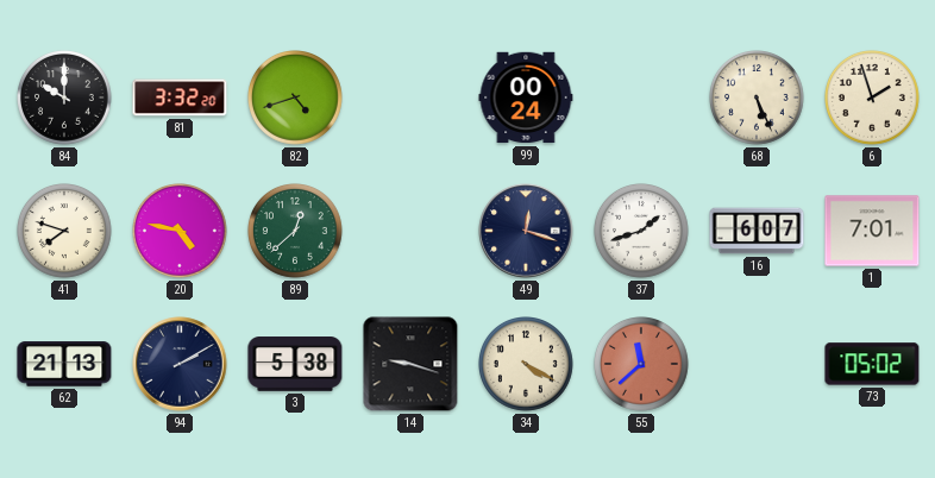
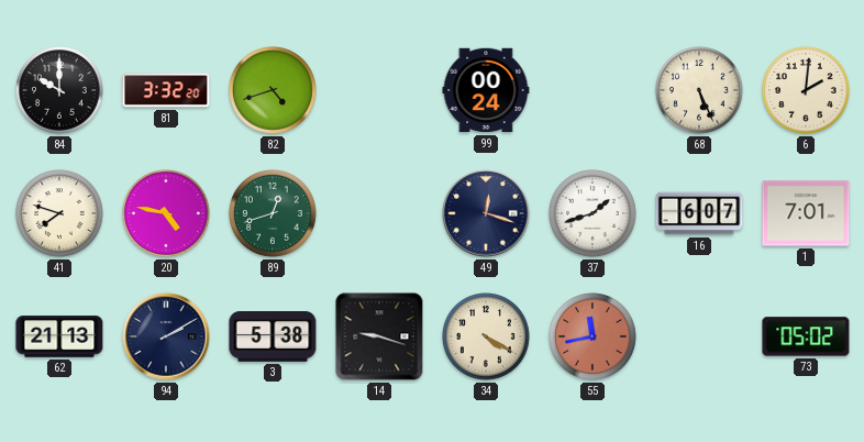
6: 1:57 -> 2:01
89: 12:38 -> 12:42
55: 11:38 -> 11:43
